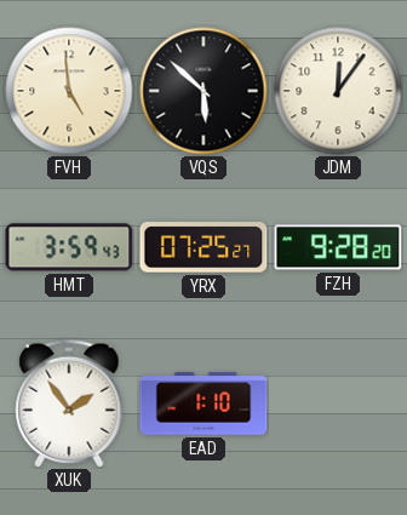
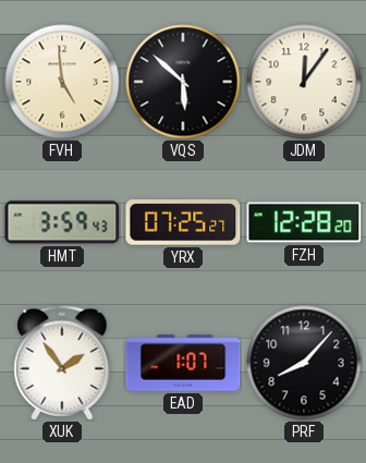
FZH: 9:28 -> 12:28
EAD: 1:10 -> 1:07
PRF: none -> 8:07
